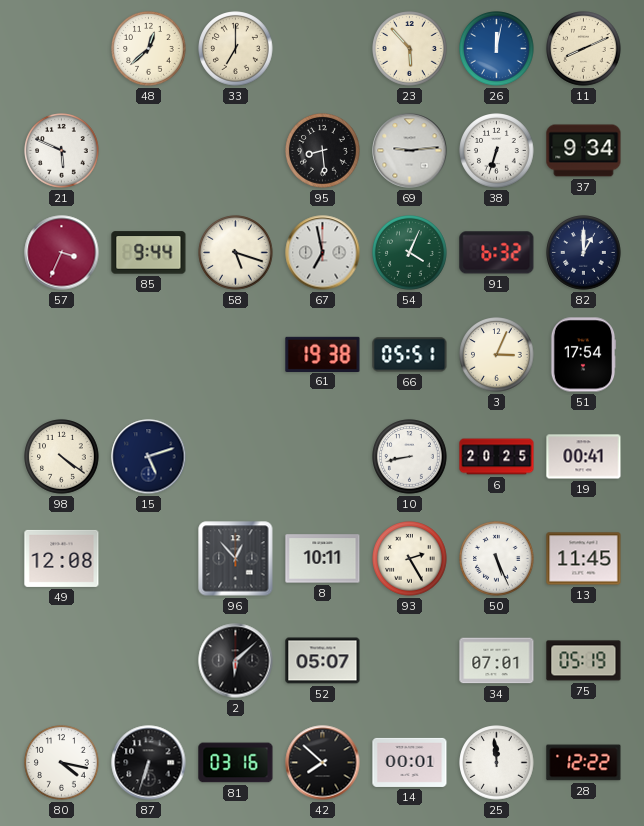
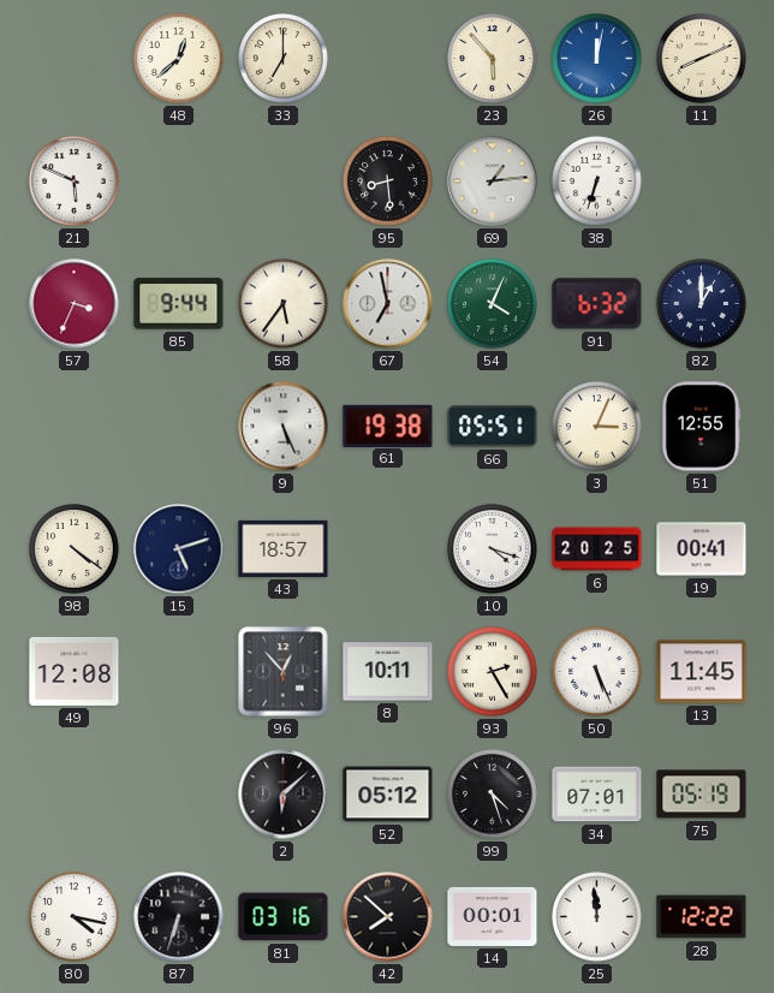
69: 9:14 -> 1:14
37: 9:34 -> none
58: 5:18 -> 5:36
9: none -> 5:26
51: 17:54 -> 12:55
43: none -> 18:57
10: 8:43 -> 4:18
52: 05:07 -> 05:12
99: none -> 4:27
